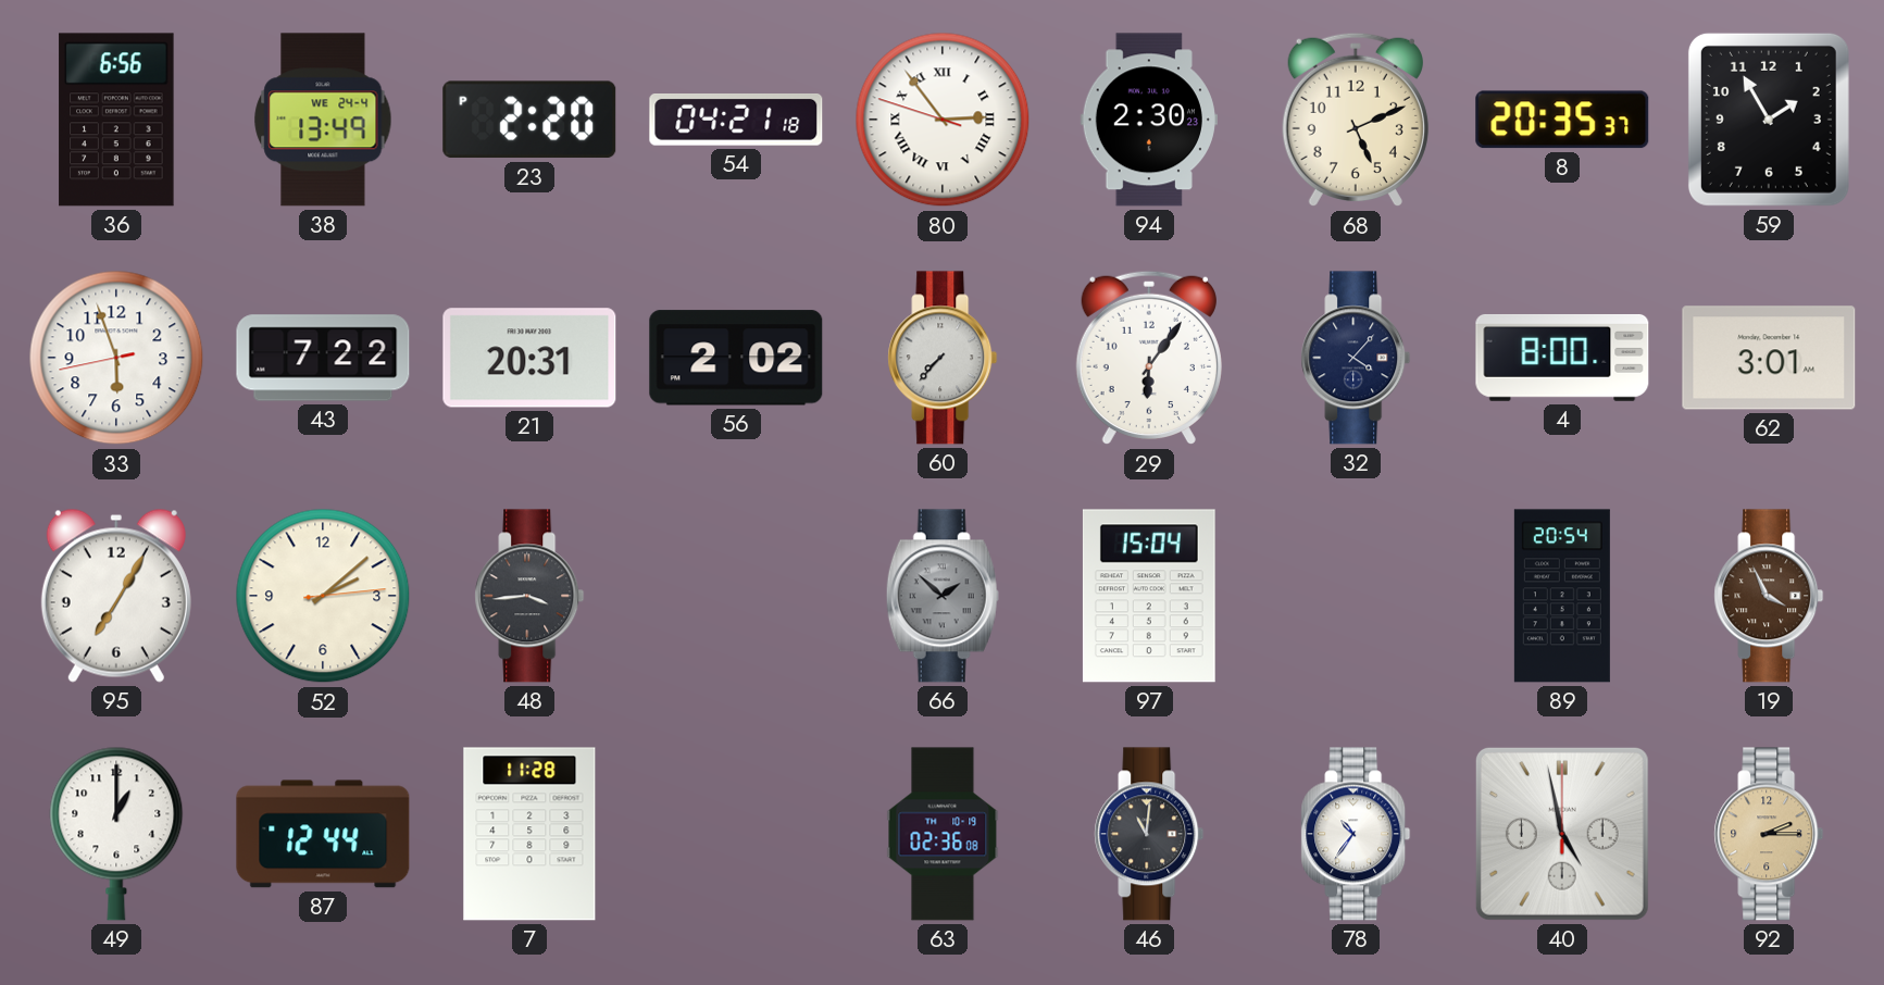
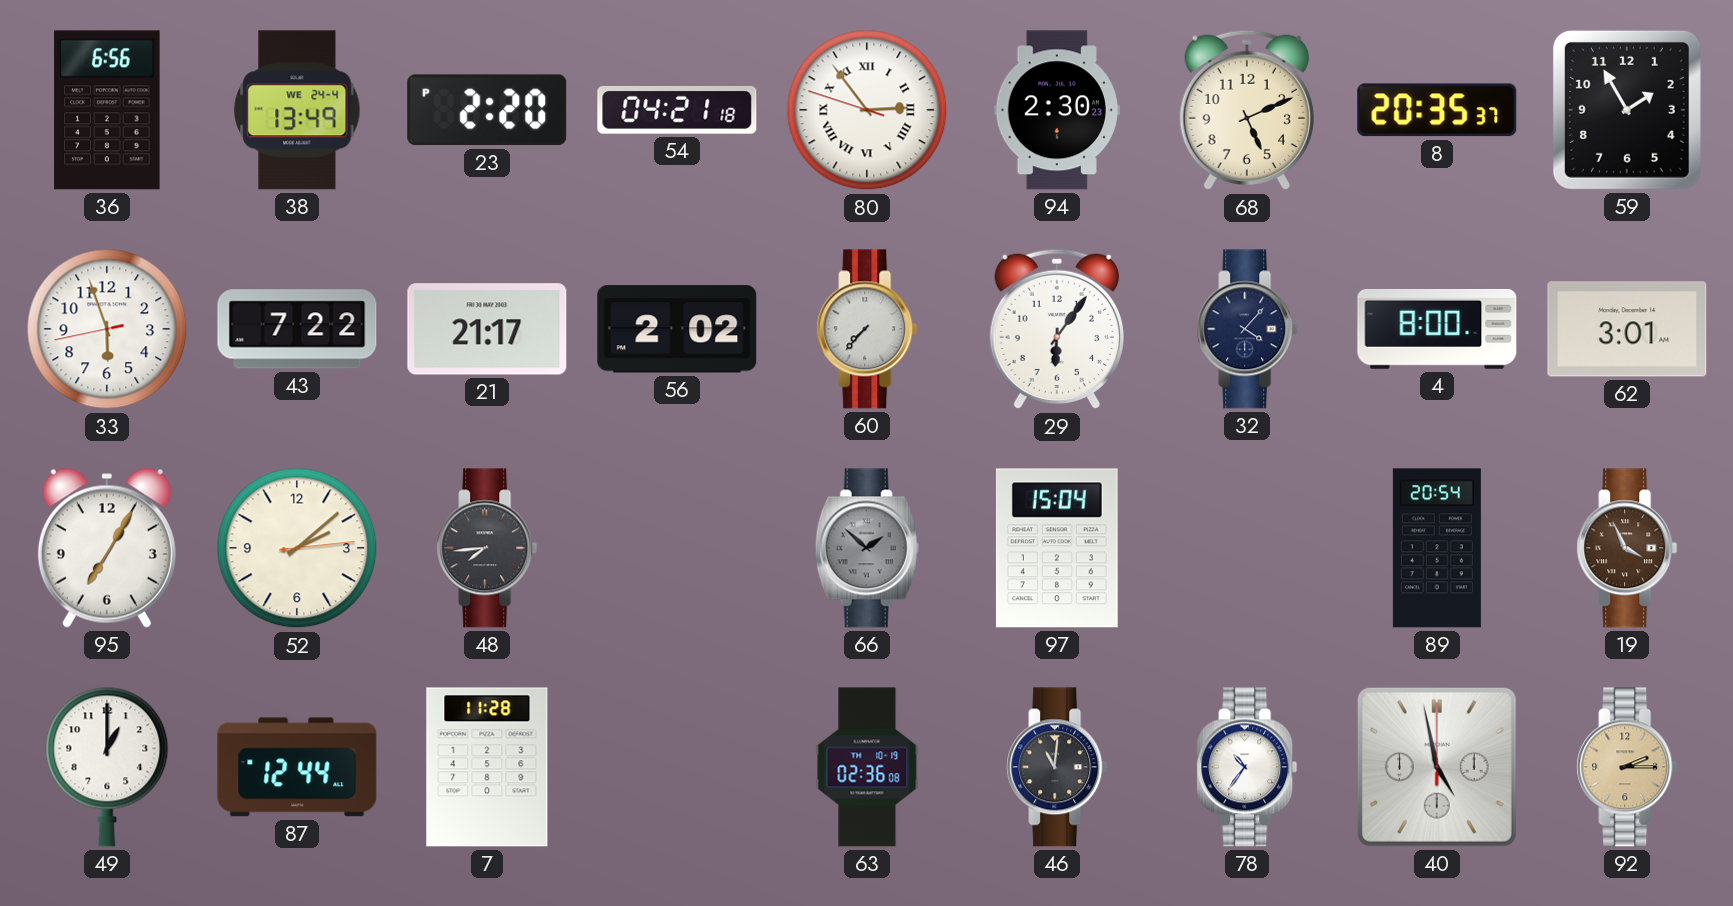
21: 20:31 -> 21:17
48: 3:44 -> 7:44
